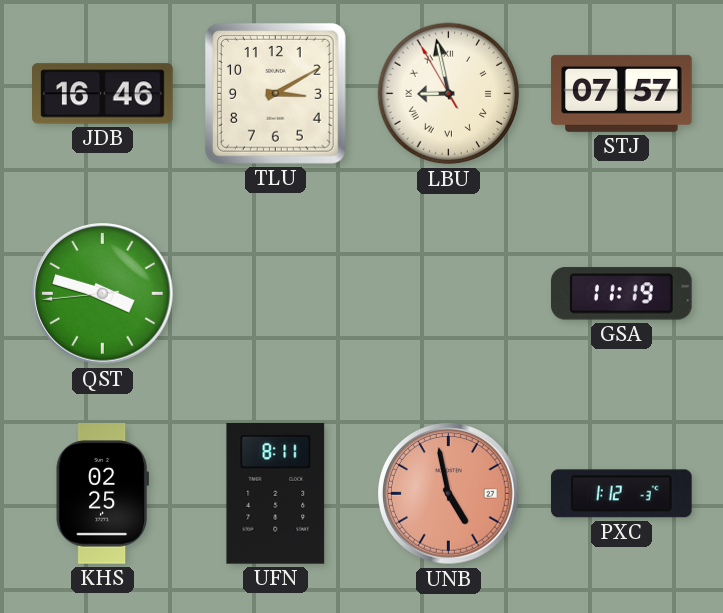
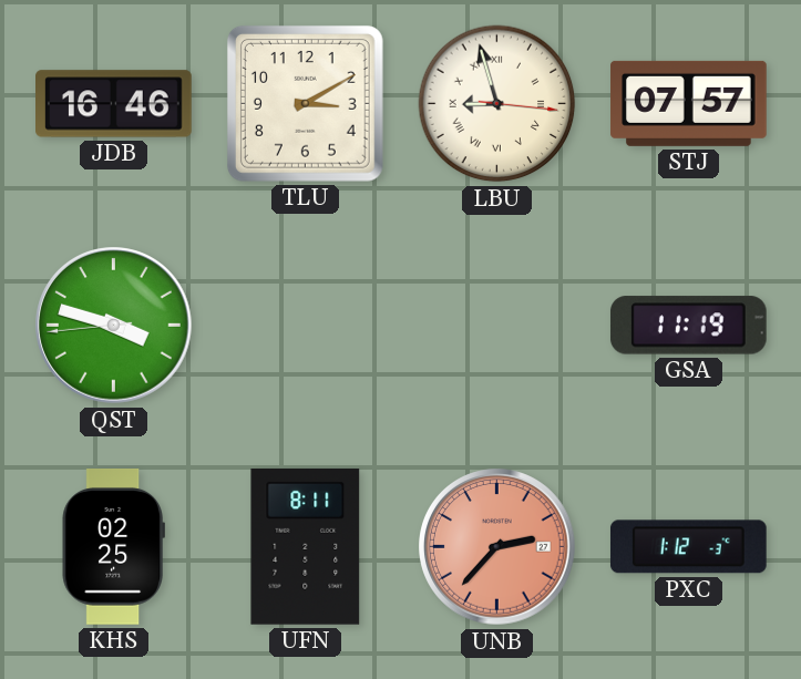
LBU: 8:57:55 -> 8:57:16
UNB: 4:58 -> 2:37
